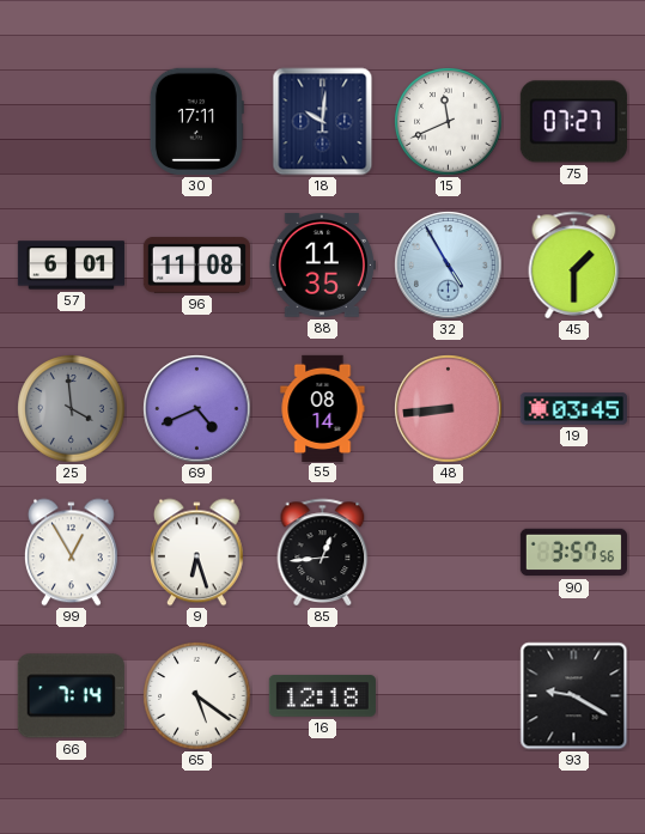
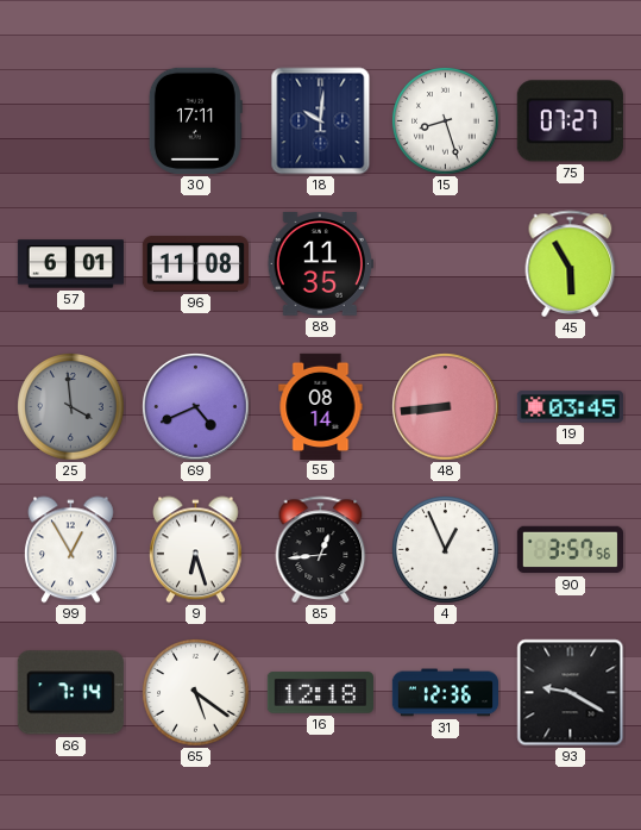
15: 11:41 -> 8:27
32: 4:55 -> none
45: 1:30 -> 5:55
4: none -> 12:56
31: none -> 12:36
